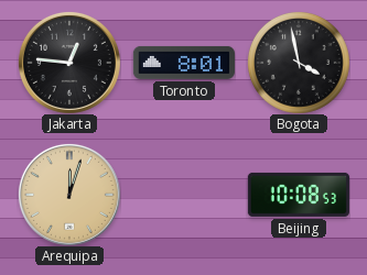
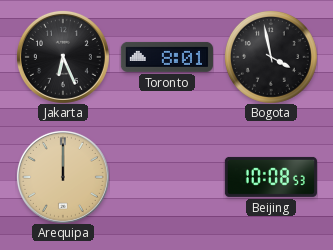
Jakarta: 12:46 -> 6:26
Arequipa: 12:03 -> 12:00
